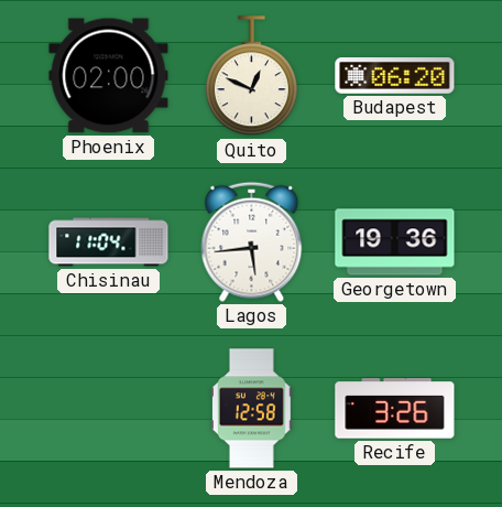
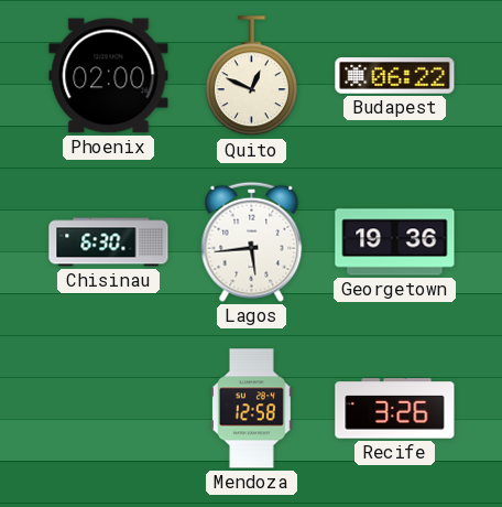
Budapest: 06:20 -> 06:22
Chisinau: 11:04 -> 6:30
